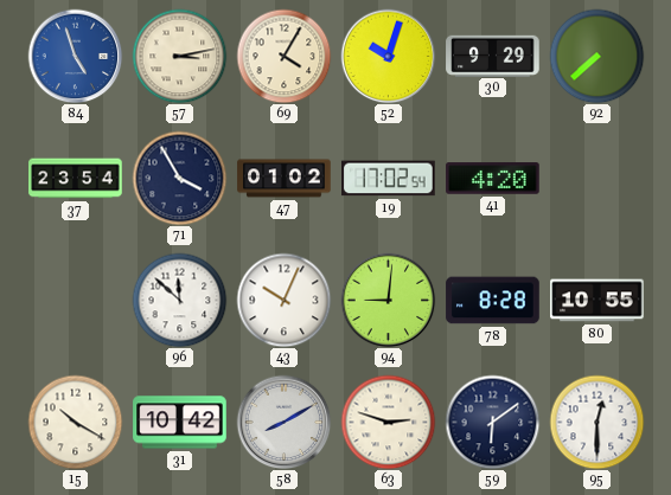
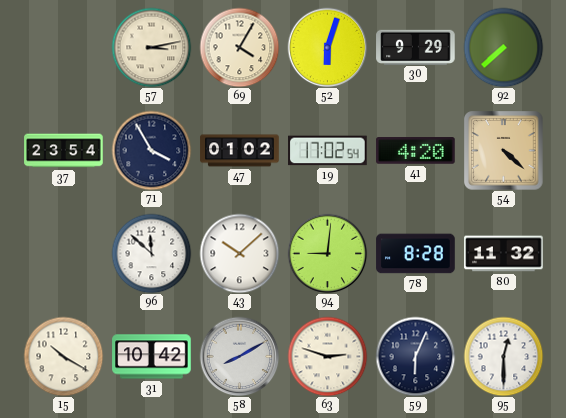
84: 4:57 -> none
52: 10:03 -> 6:03
54: none -> 4:22
43: 10:04 -> 10:08
80: 10:55 -> 11:32
59: 6:09 -> 6:04
